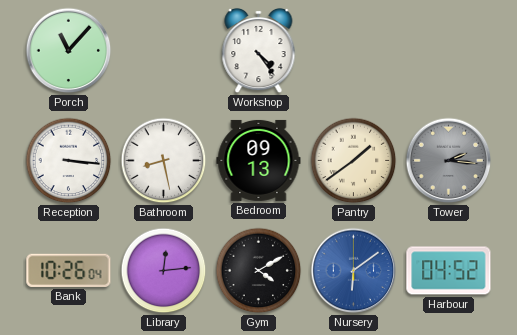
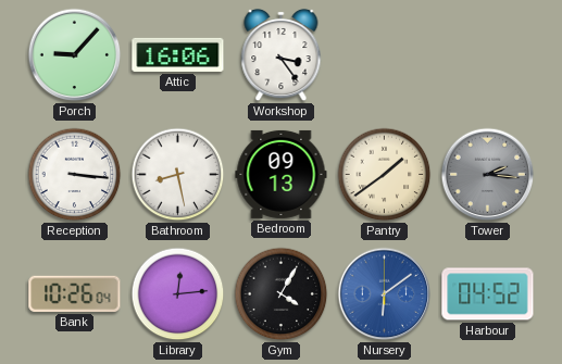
Porch: 11:07 -> 9:07
Attic: none -> 16:06
Workshop: 4:24 -> 3:24
Gym: 4:10 -> 4:05
